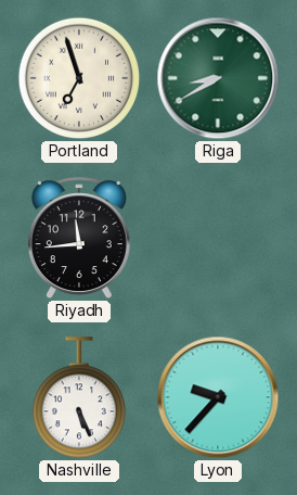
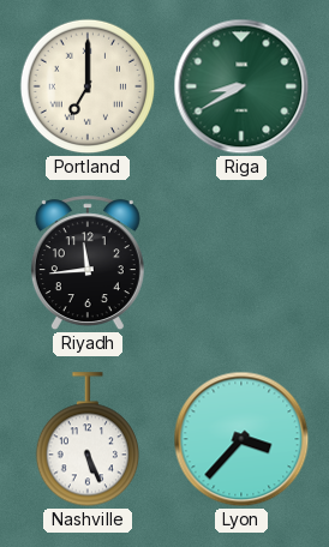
Portland: 6:57 -> 7:00
Lyon: 9:37 -> 3:37
